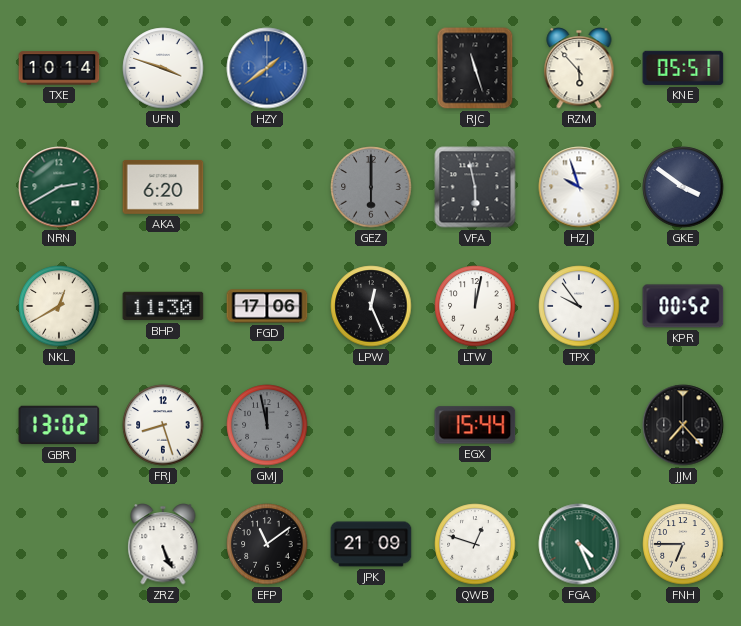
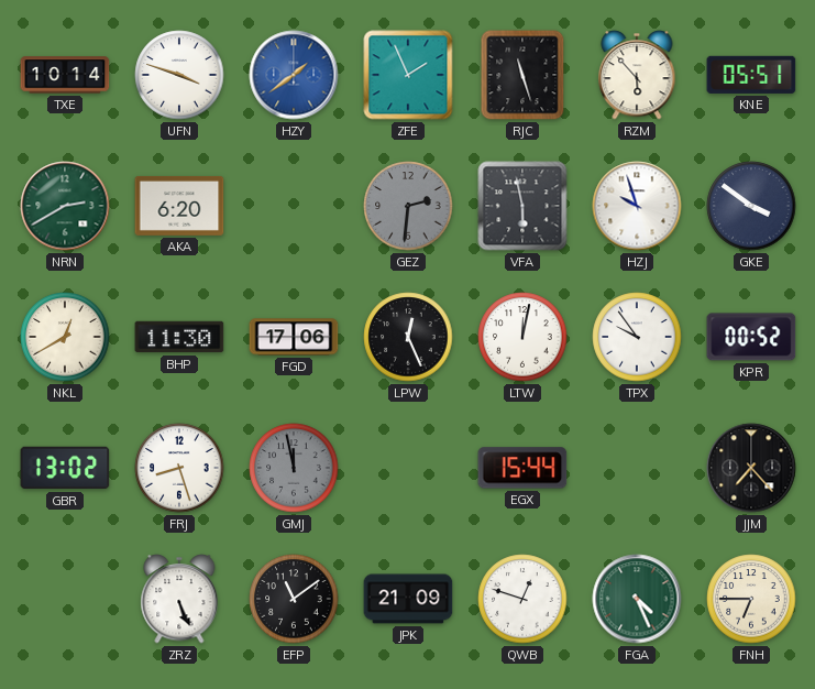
ZFE: none -> 1:56
GEZ: 6:00 -> 2:31
